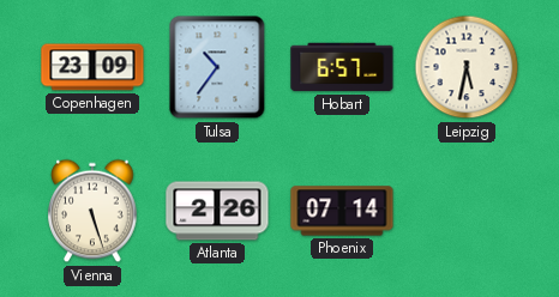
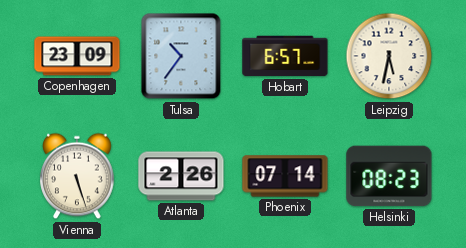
Helsinki: none -> 08:23
